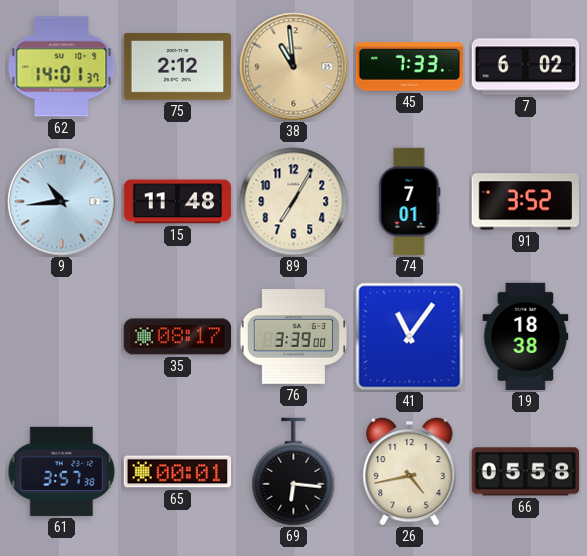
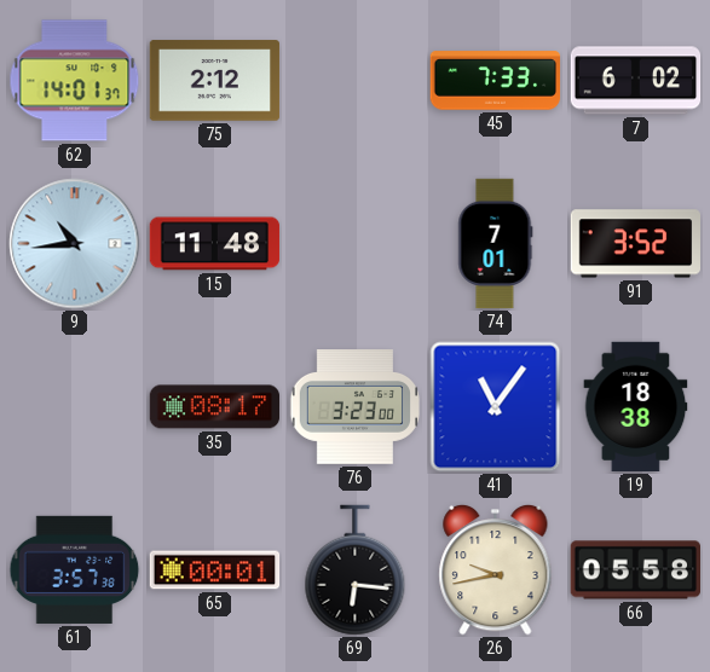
38: 10:59 -> none
89: 7:05 -> none
76: 3:39 -> 3:23
26: 4:43 -> 9:43
